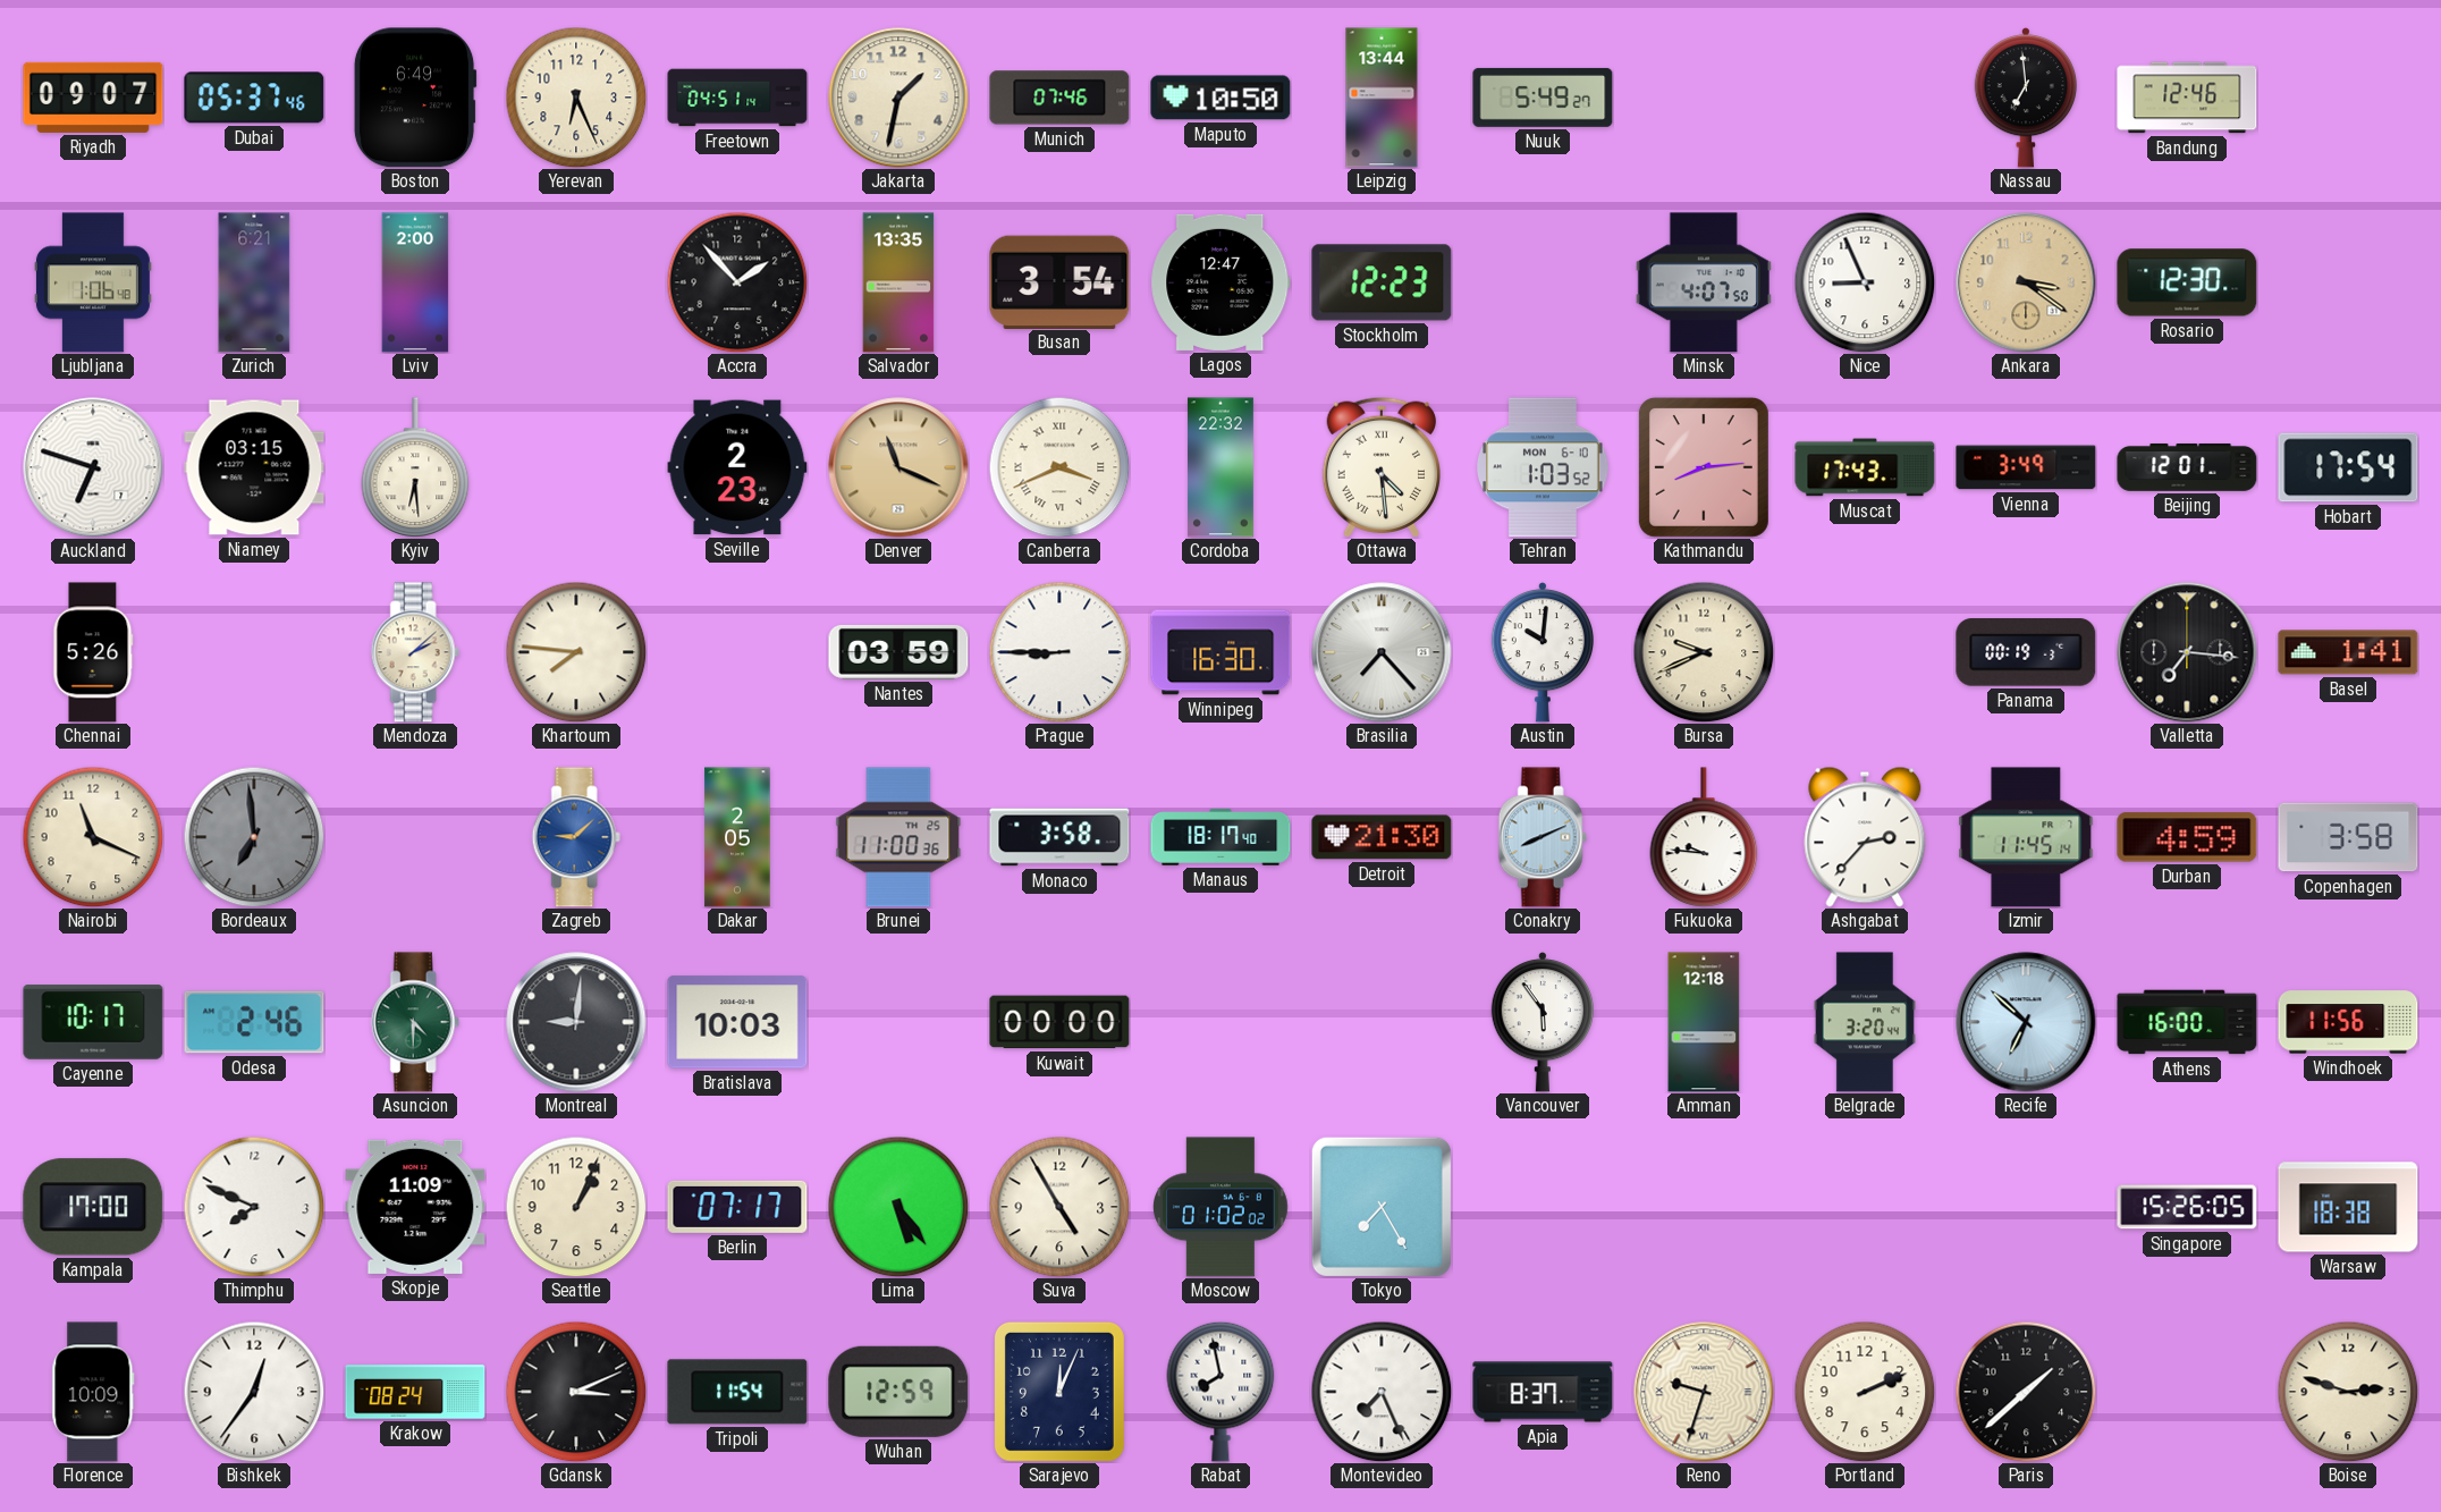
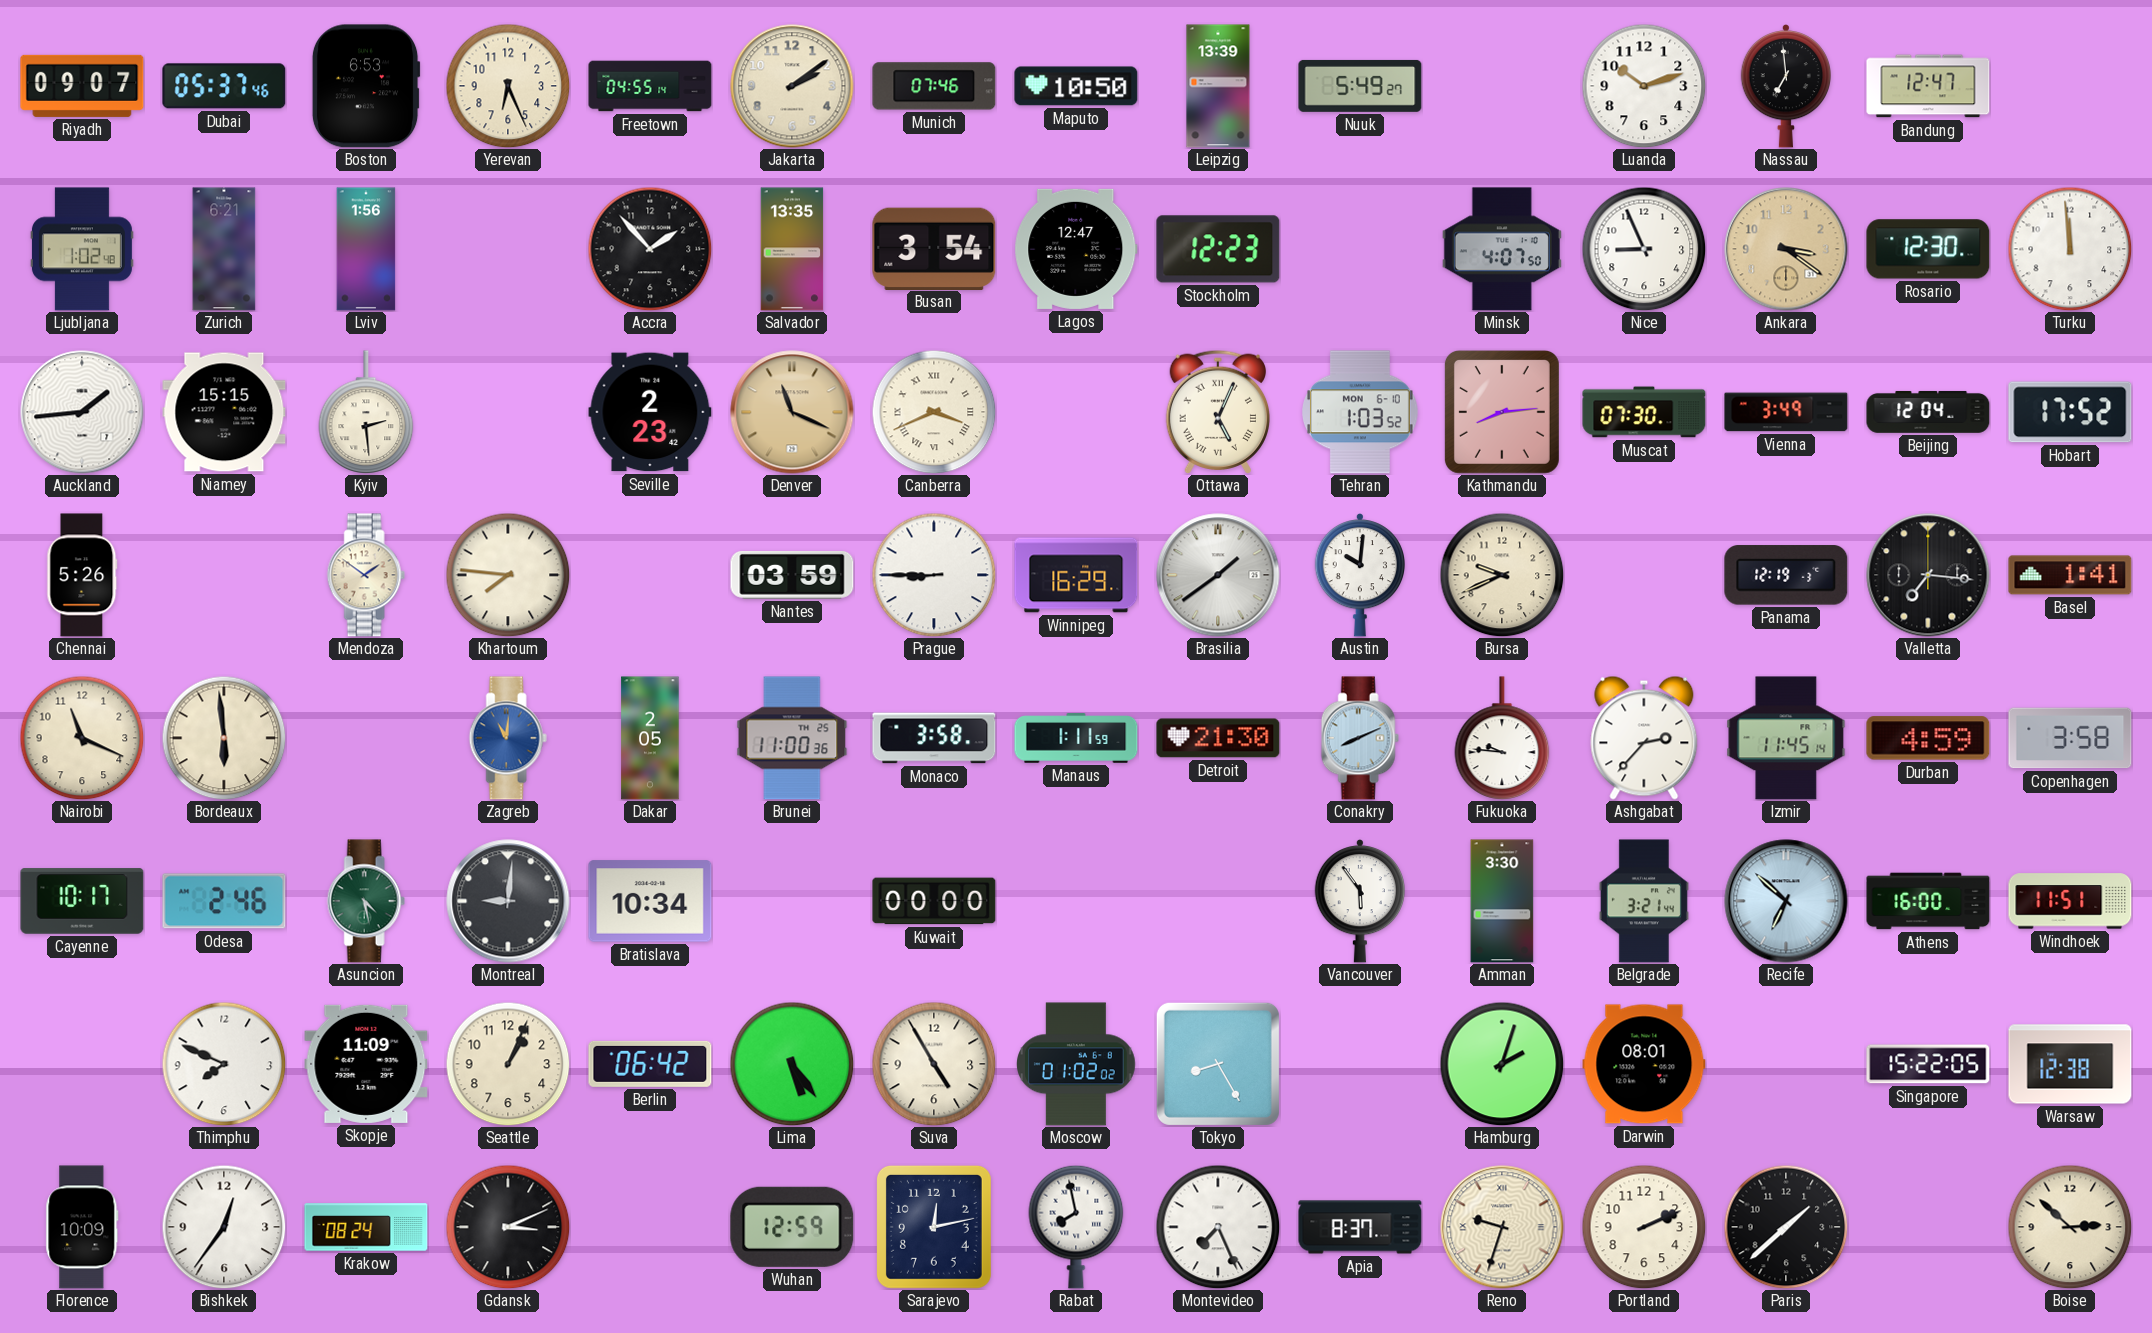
Boston: 6:49 -> 6:53
Freetown: 04:51 -> 04:55
Jakarta: 1:32 -> 2:09
Leipzig: 13:44 -> 13:39
Luanda: none -> 10:12
Bandung: 12:46 -> 12:47
Ljubljana: 1:06 -> 1:02
Lviv: 2:00 -> 1:56
Turku: none -> 11:59
Auckland: 6:48 -> 1:44
Niamey: 03:15 -> 15:15
Kyiv: 6:29 -> 2:29
Cordoba: 22:32 -> none
Ottawa: 4:29 -> 5:04
Muscat: 17:43 -> 07:30
Beijing: 12:01 -> 12:04
Hobart: 17:54 -> 17:52
Mendoza: 2:08 -> 1:51
Winnipeg: 16:30 -> 16:29
Brasilia: 7:23 -> 1:39
Panama: 00:19 -> 12:19
Bordeaux: 6:59 -> 5:59
Bordeaux dial: grey -> cream
Zagreb: 9:08 -> 11:01
Manaus: 18:17 -> 1:11
Asuncion: 4:30 -> 4:28
Bratislava: 10:03 -> 10:34
Amman: 12:18 -> 3:30
Belgrade: 3:20 -> 3:21
Windhoek: 11:56 -> 11:51
Kampala: 17:00 -> none
Berlin: 07:17 -> 06:42
Tokyo: 7:25 -> 8:25
Hamburg: none -> 2:03
Darwin: none -> 08:01
Singapore: 15:26 -> 15:22
Warsaw: 18:38 -> 12:38
Tripoli: 11:54 -> none
Sarajevo: 12:04 -> 12:13
Boise: 2:48 -> 2:52
